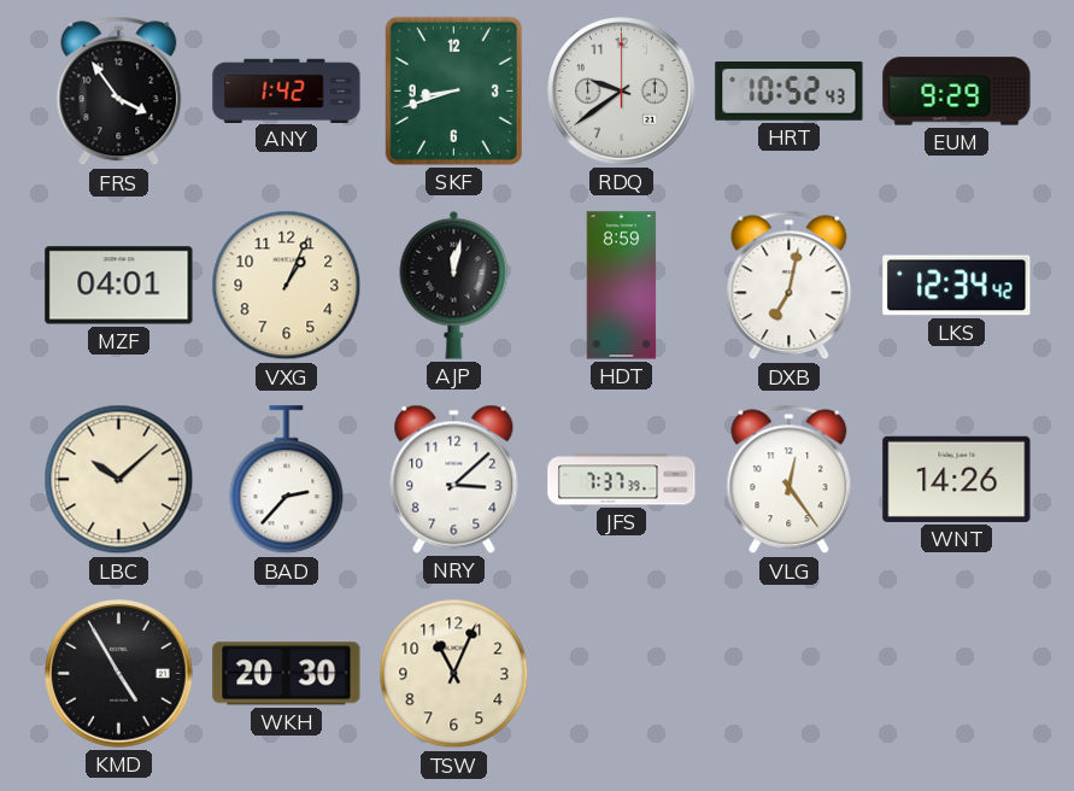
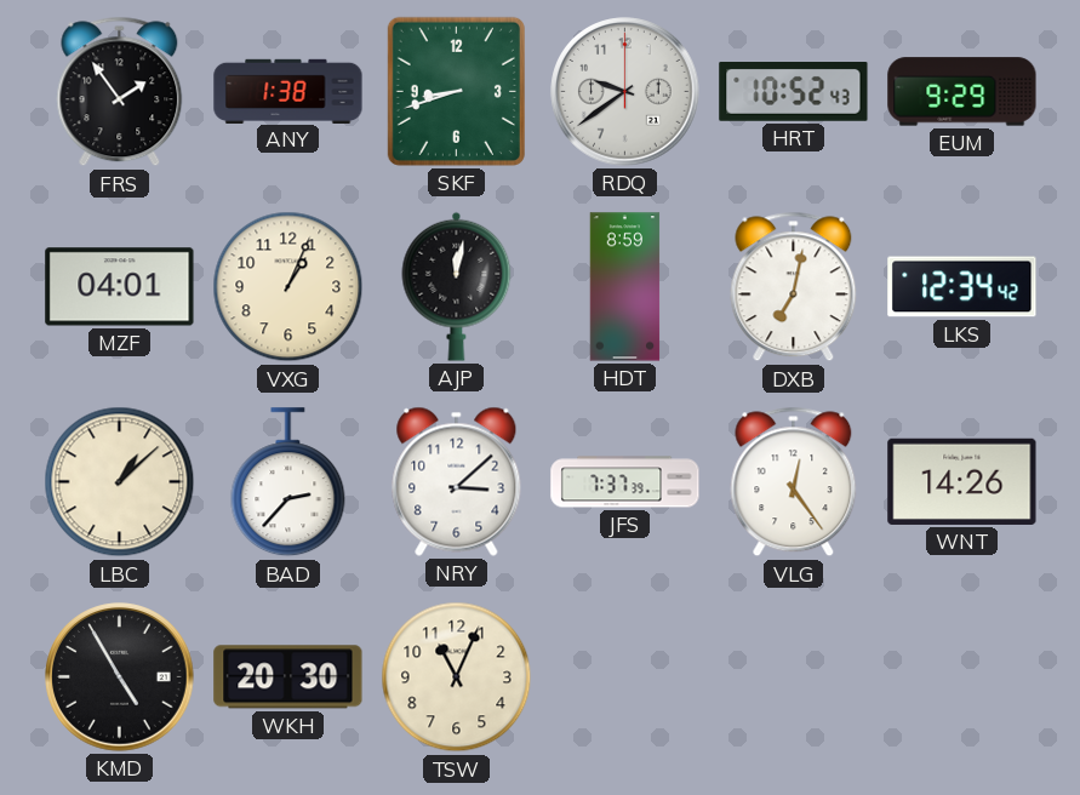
FRS: 3:54 -> 1:54
ANY: 1:42 -> 1:38
LBC: 10:08 -> 1:08
